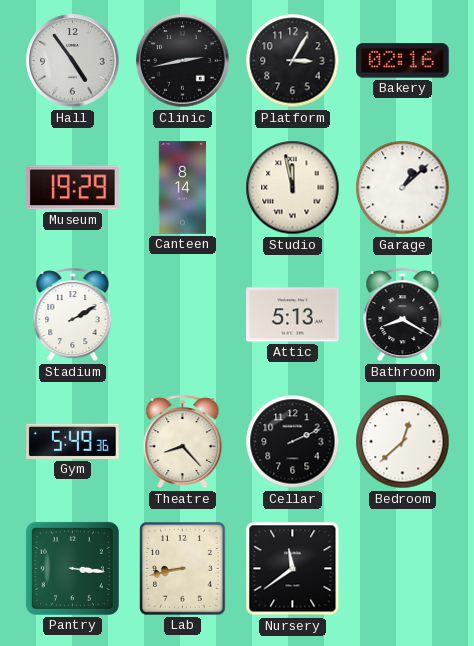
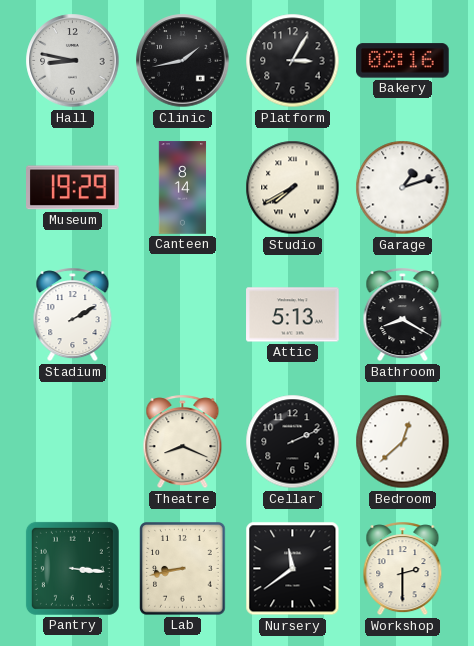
Hall: 4:54 -> 8:47
Clinic: 2:43 -> 1:43
Studio: 11:58 -> 7:40
Garage: 1:08 -> 1:12
Gym: 5:49 -> none
Theatre: 8:23 -> 8:19
Workshop: none -> 2:30
